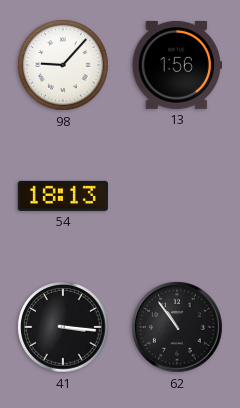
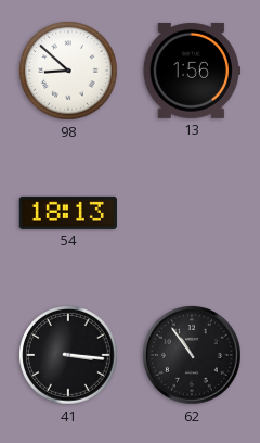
98: 9:07 -> 8:52
